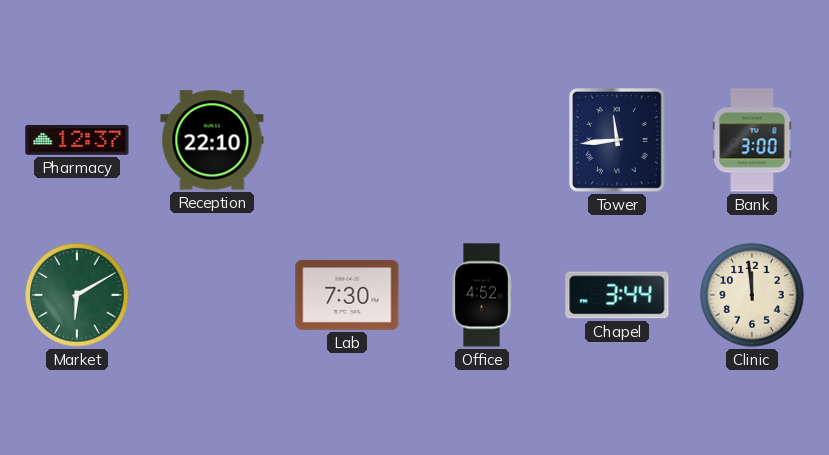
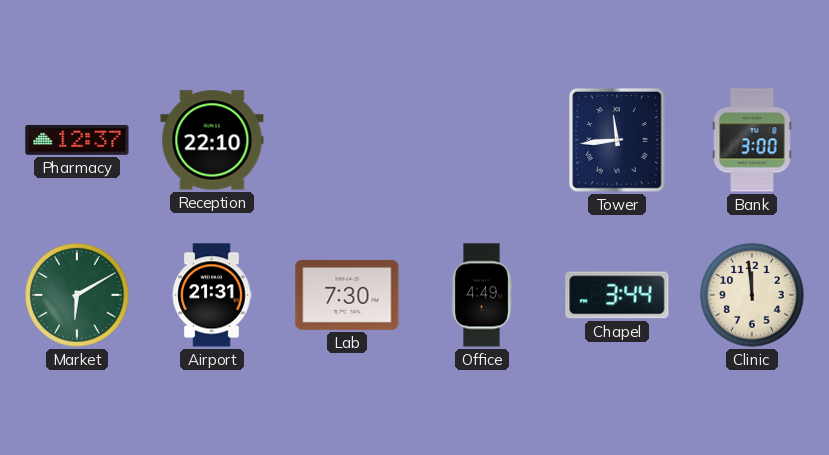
Airport: none -> 21:31
Office: 4:52 -> 4:49
